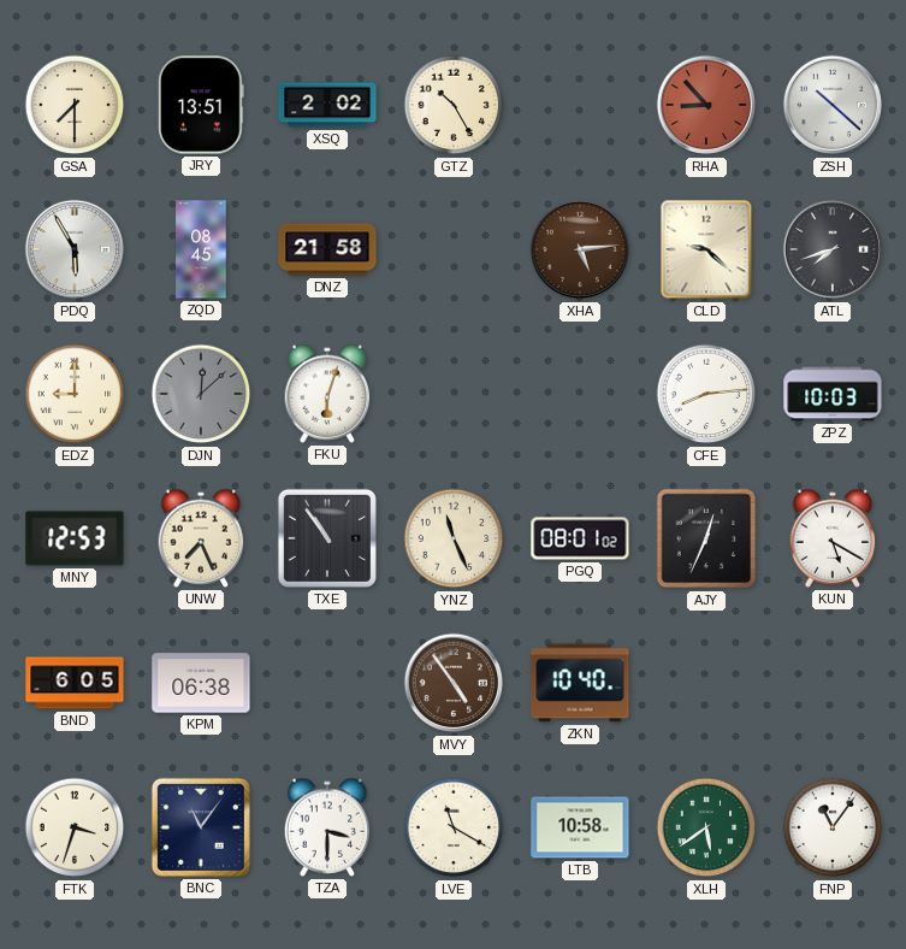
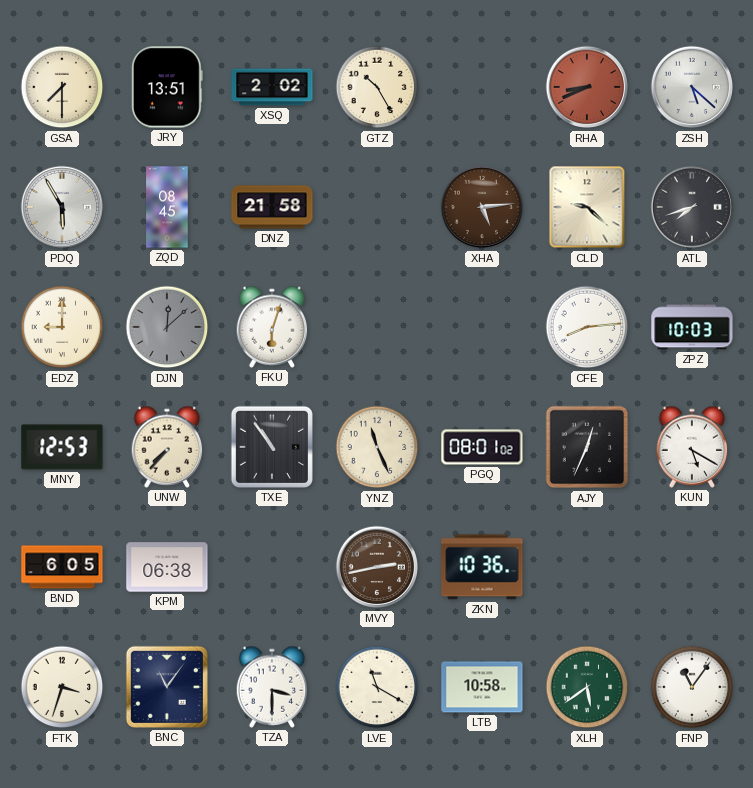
RHA: 8:53 -> 8:41
ZSH: 10:22 -> 5:22
UNW: 7:26 -> 7:37
MVY: 4:54 -> 2:43
ZKN: 10:40 -> 10:36
